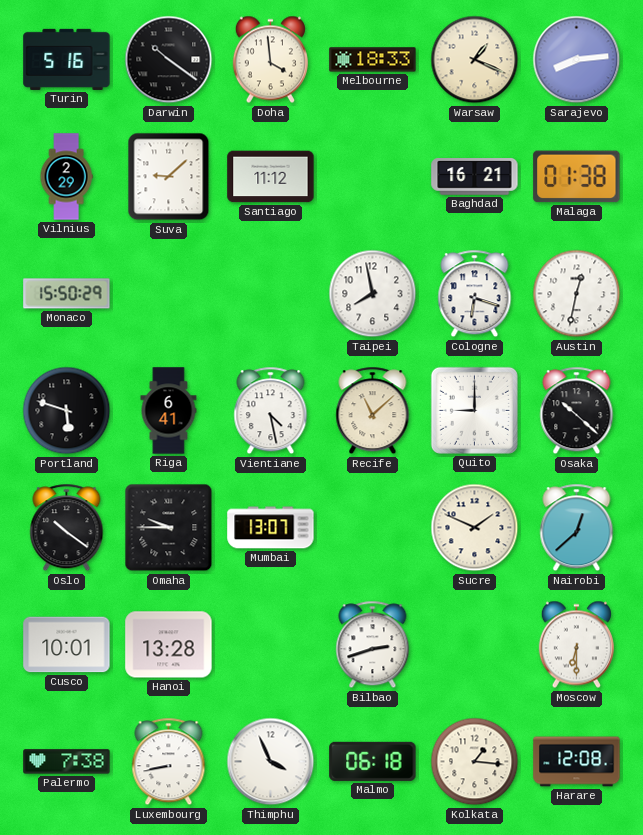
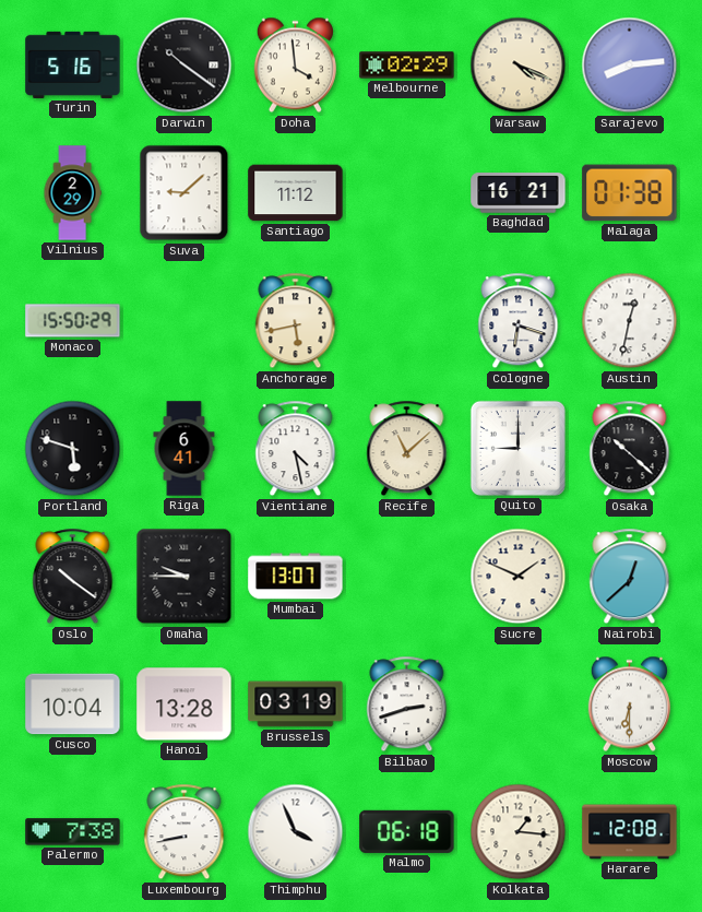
Melbourne: 18:33 -> 02:29
Warsaw: 1:19 -> 4:19
Anchorage: none -> 5:43
Taipei: 7:58 -> none
Cusco: 10:01 -> 10:04
Brussels: none -> 03:19
